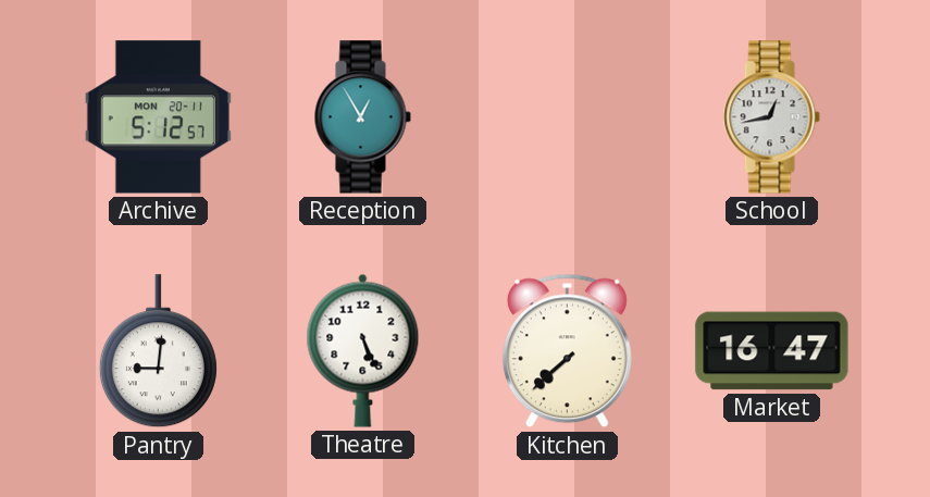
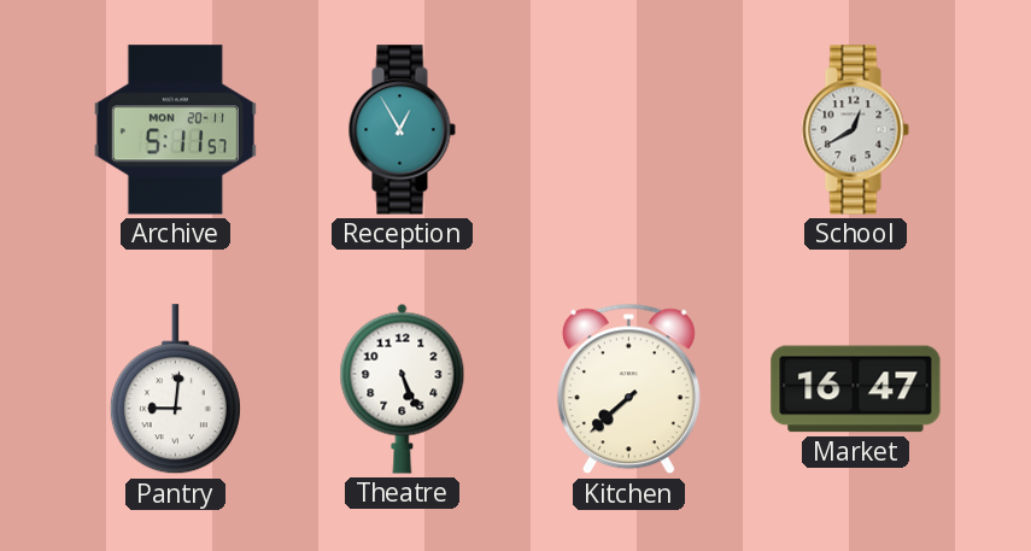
Archive: 5:12 -> 5:11
School: 12:43 -> 12:40
